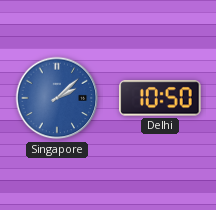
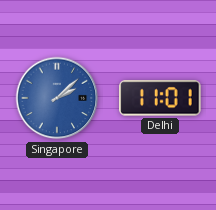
Delhi: 10:50 -> 11:01
